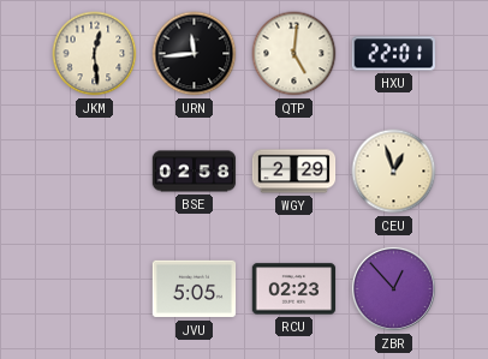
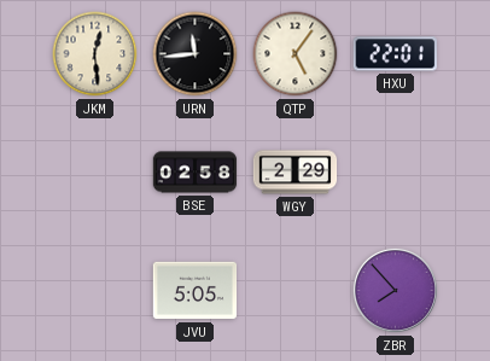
QTP: 5:01 -> 5:06
CEU: 12:57 -> none
RCU: 02:23 -> none
ZBR: 12:53 -> 7:53
